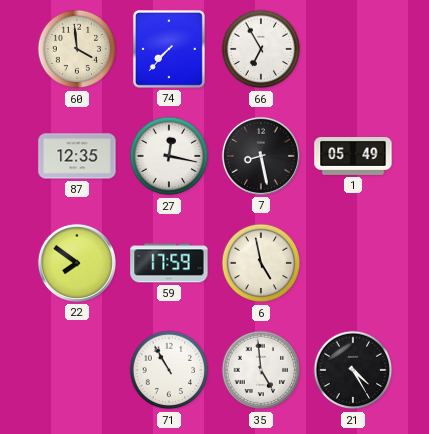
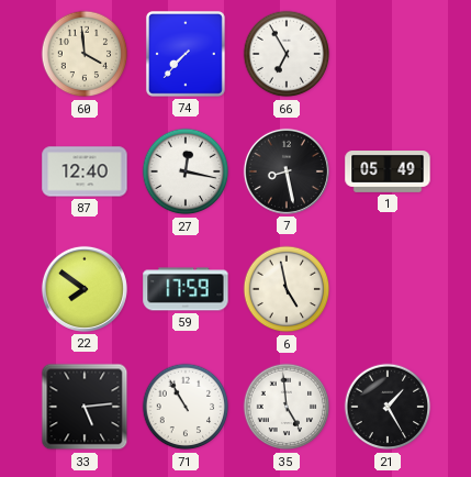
87: 12:35 -> 12:40
33: none -> 5:14
21: 4:25 -> 1:25
